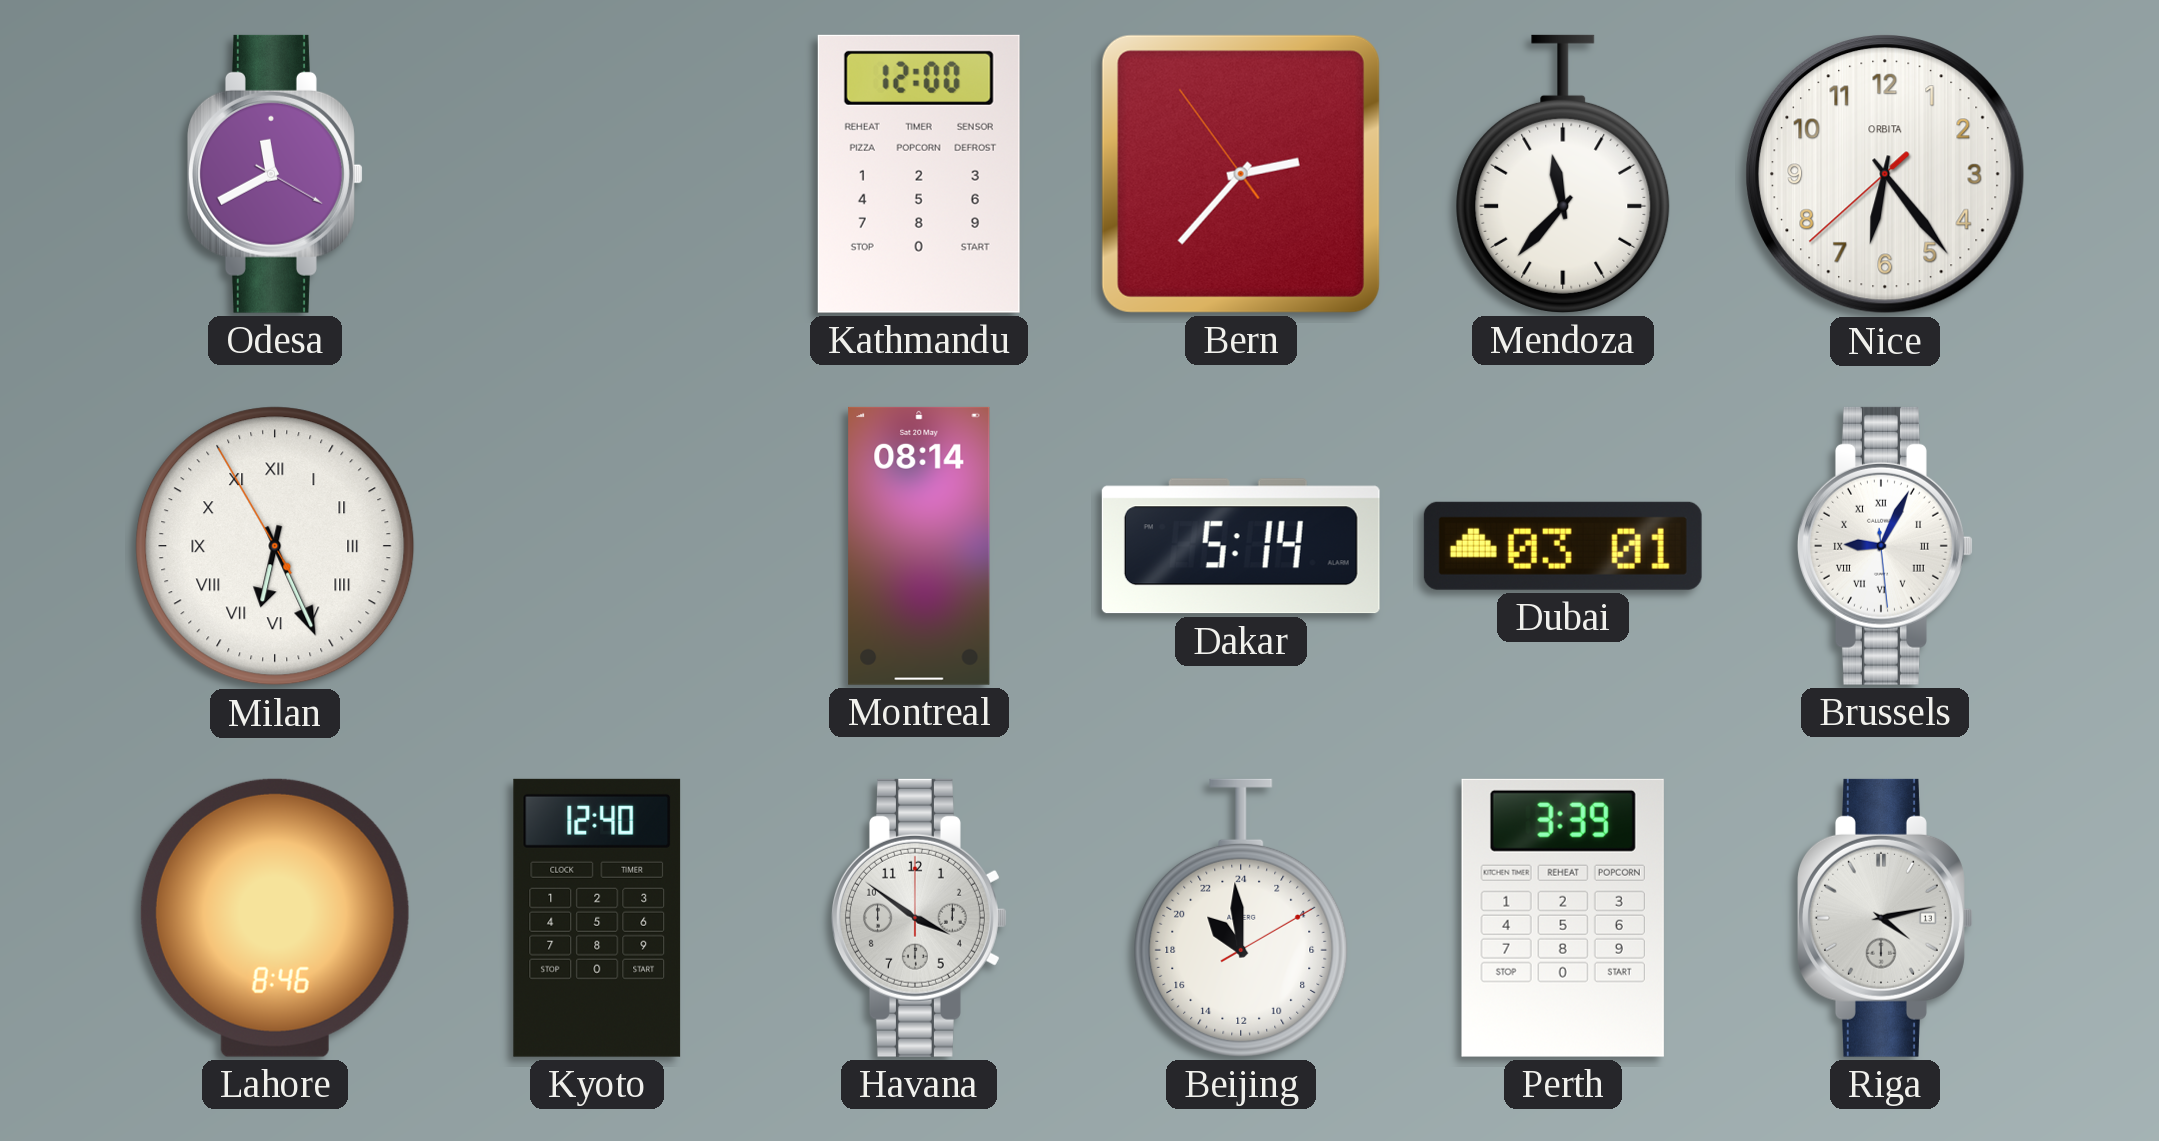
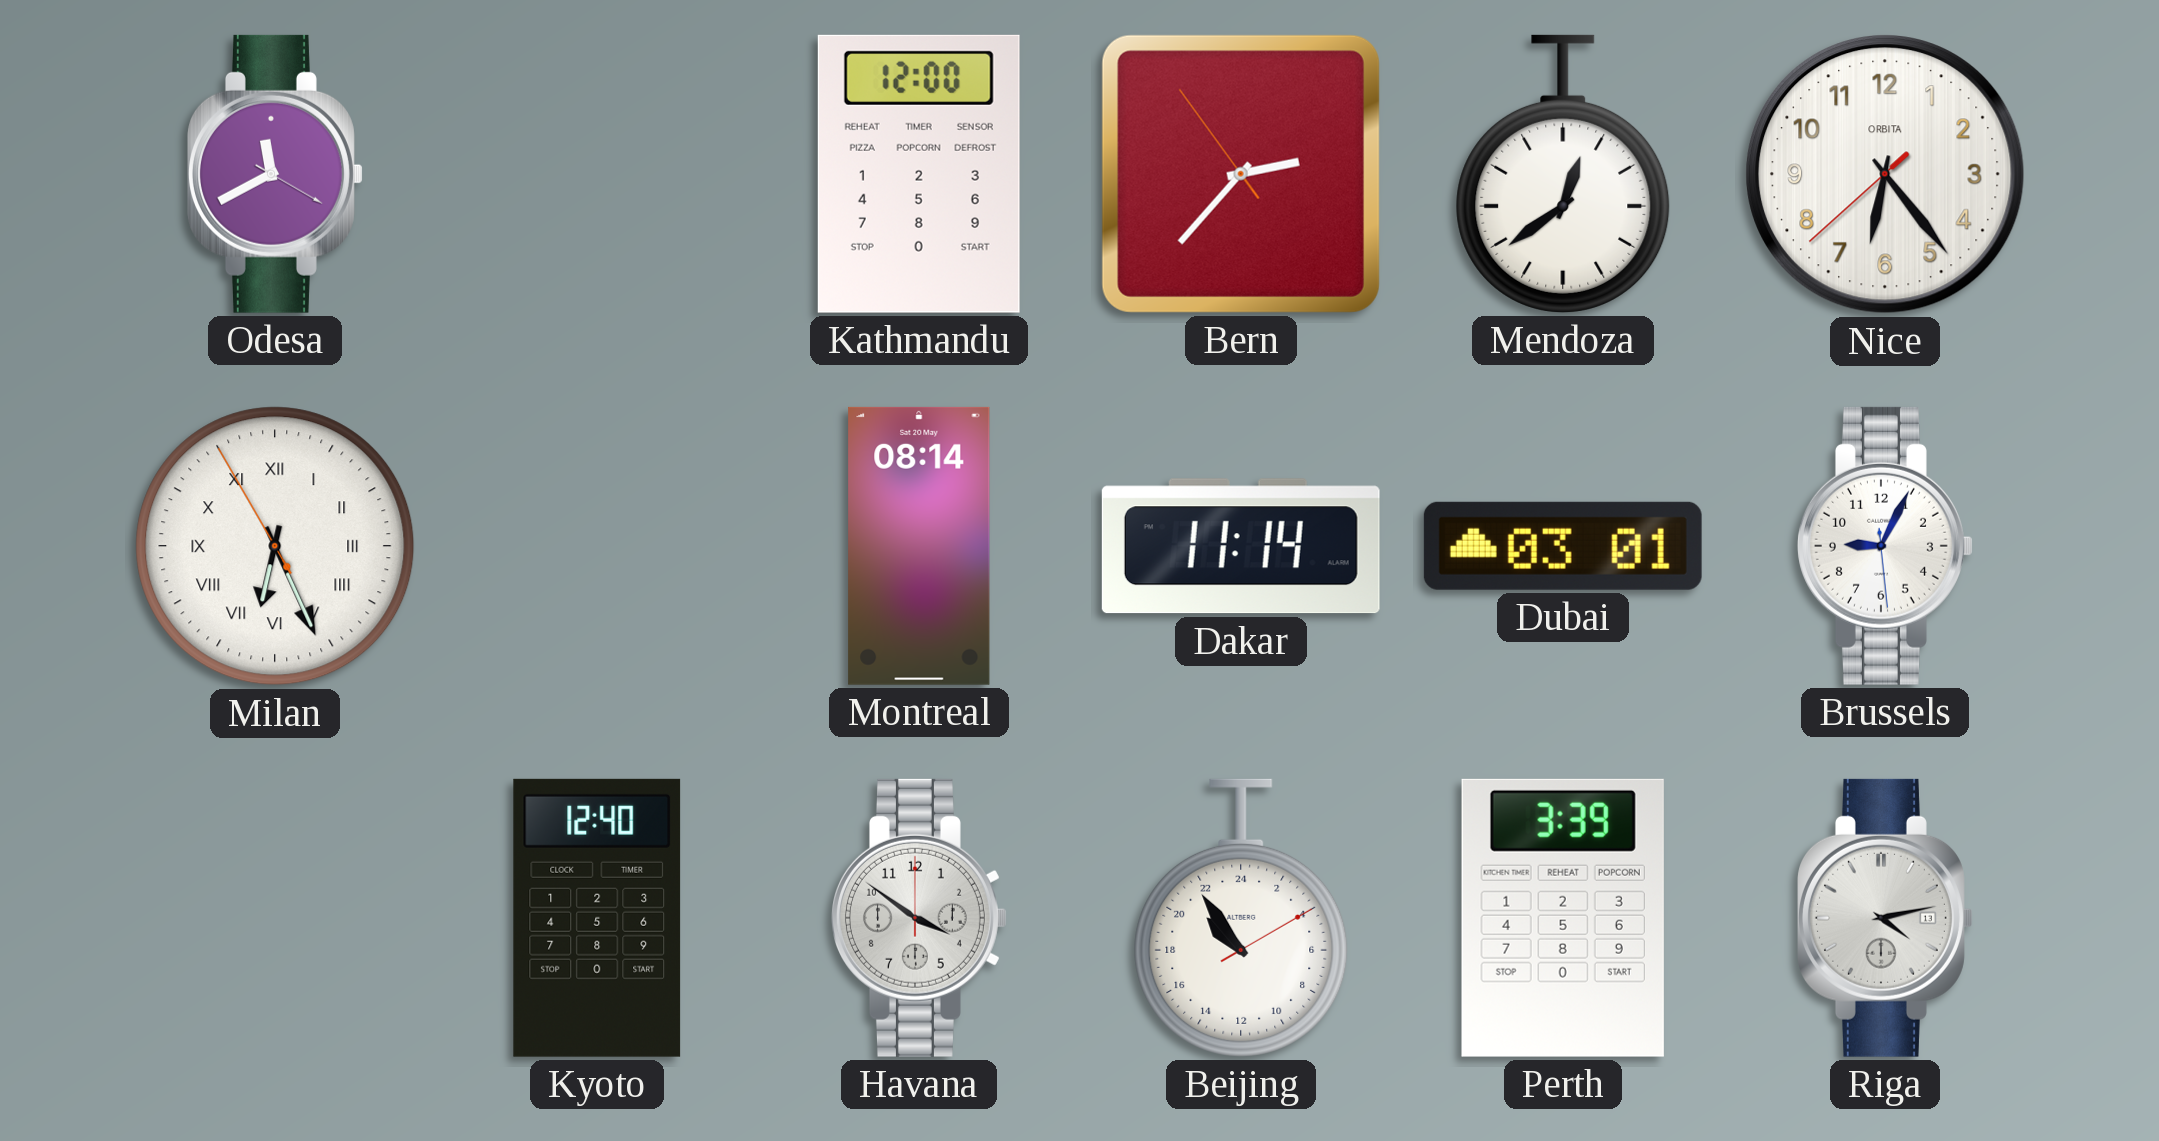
Mendoza: 11:37 -> 12:39
Dakar: 5:14 -> 11:14
Brussels numerals: Roman -> Arabic
Lahore: 8:46 -> none
Beijing: 20:59 -> 20:54
